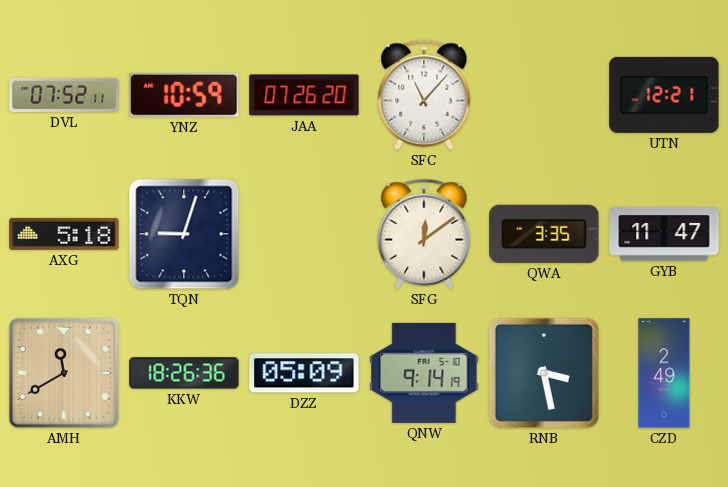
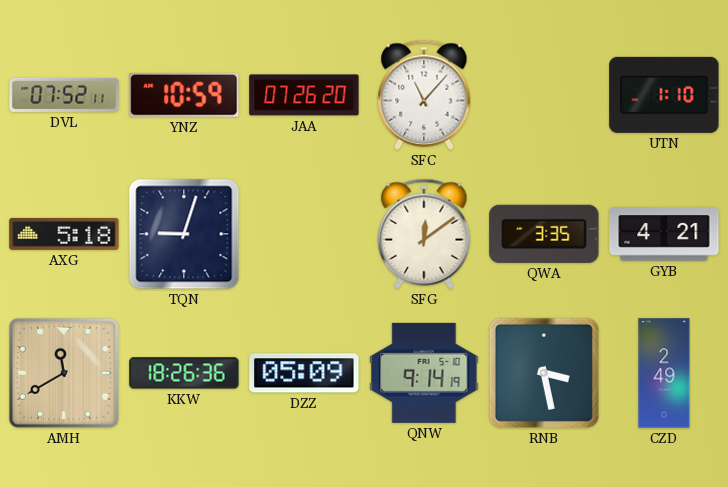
UTN: 12:21 -> 1:10
GYB: 11:47 -> 4:21
